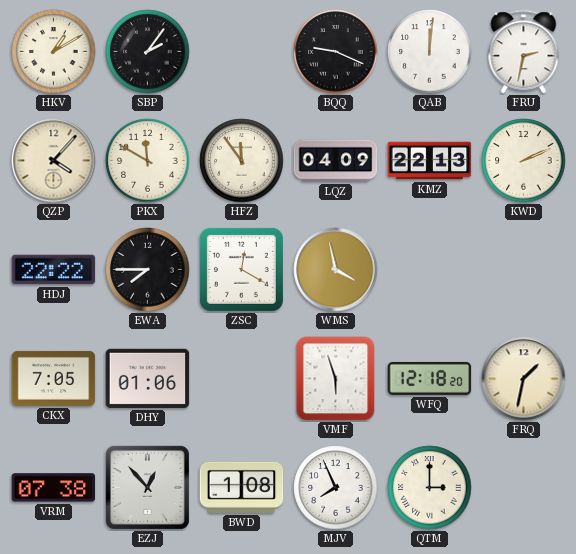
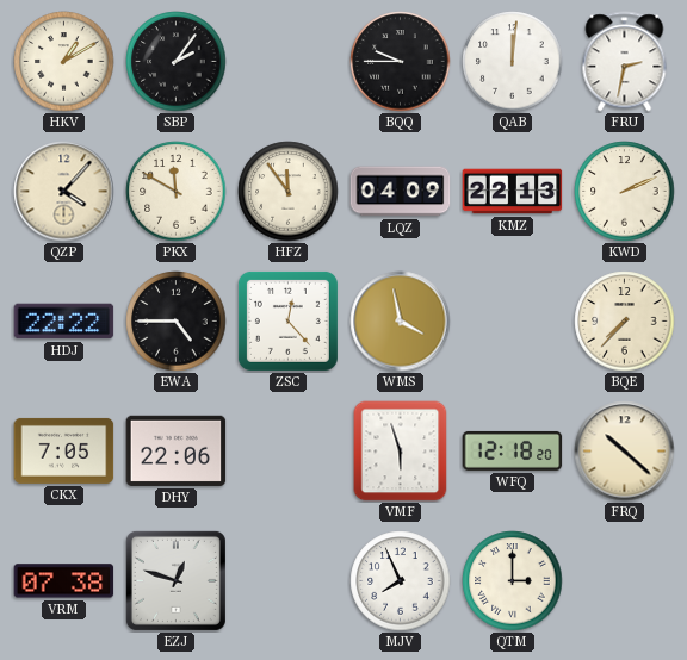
BQQ: 9:19 -> 9:45
EWA: 7:45 -> 4:45
ZSC: 12:20 -> 12:23
BQE: none -> 7:37
DHY: 01:06 -> 22:06
FRQ: 1:32 -> 10:22
EZJ: 12:53 -> 12:48
BWD: 1:08 -> none
